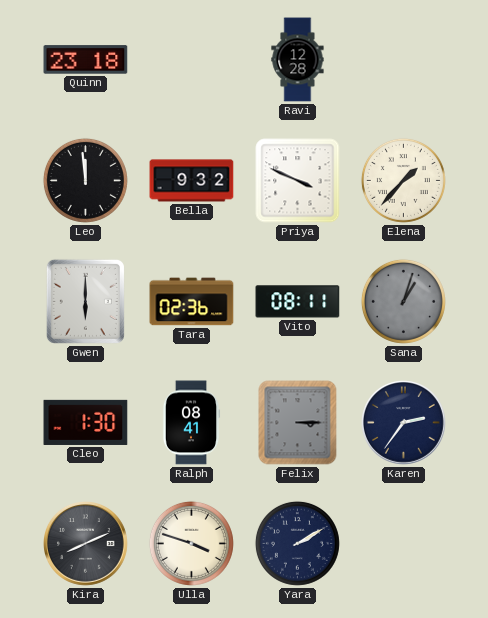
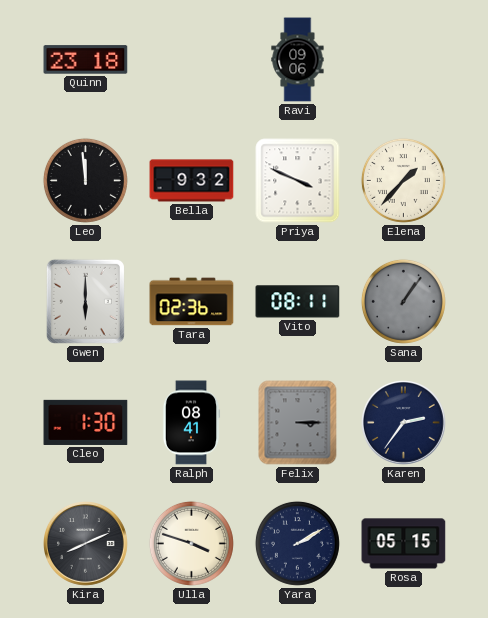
Ravi: 12:28 -> 09:06
Sana: 1:03 -> 1:06
Rosa: none -> 05:15
